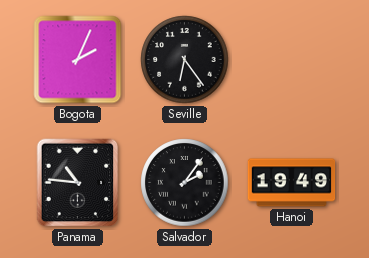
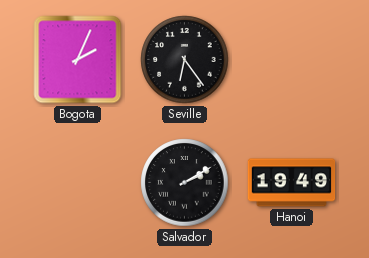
Panama: 10:46 -> none
Salvador: 2:06 -> 2:10
